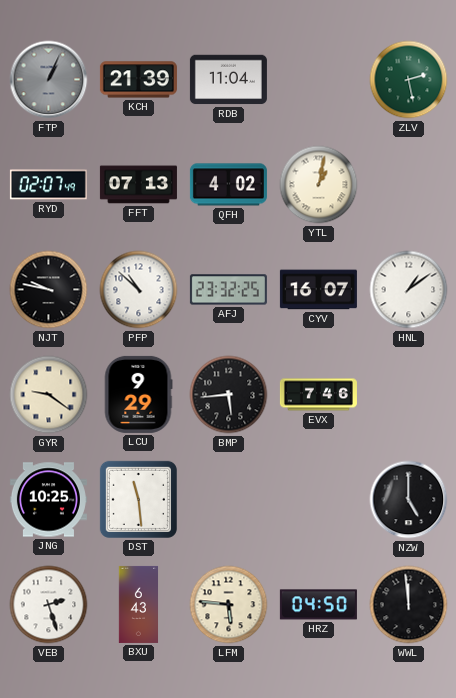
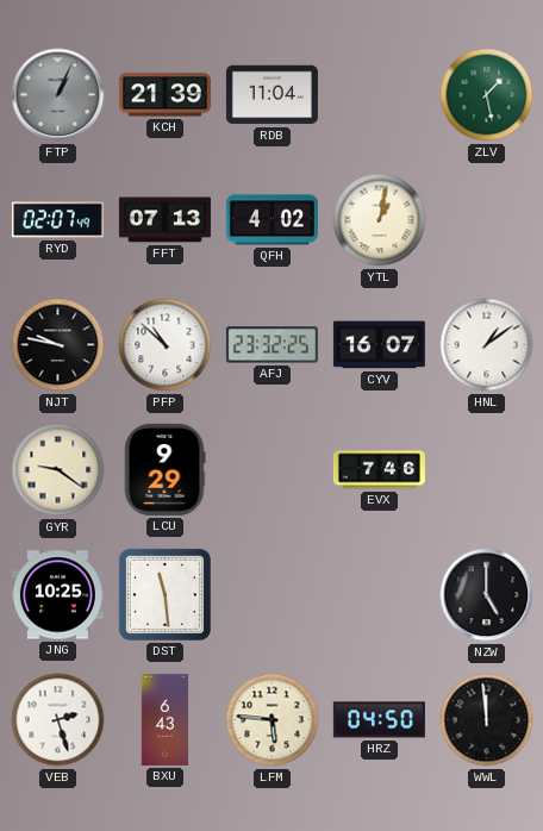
ZLV: 2:28 -> 1:28
BMP: 5:44 -> none
